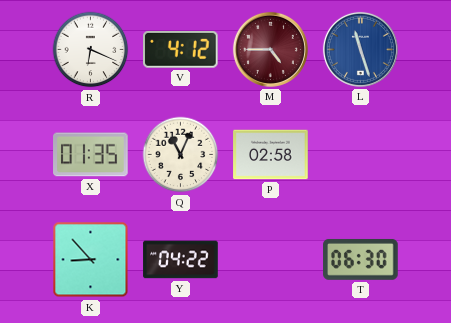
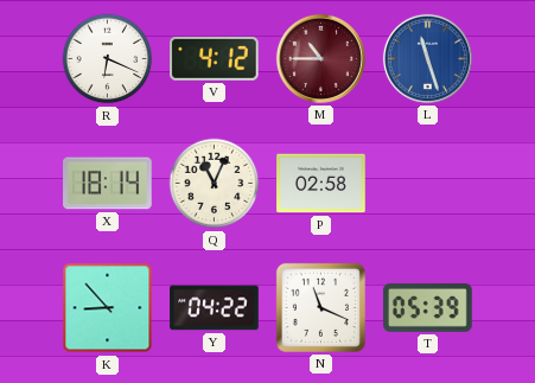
M: 4:45 -> 10:45
X: 01:35 -> 18:14
N: none -> 11:19
T: 06:30 -> 05:39
